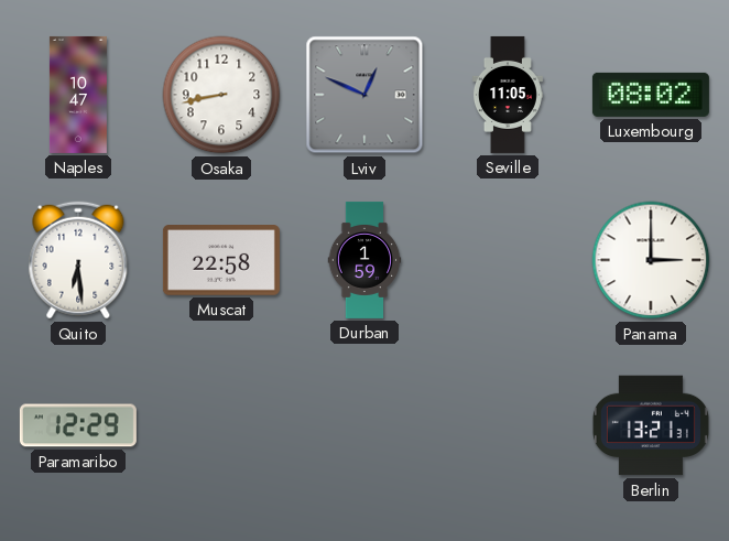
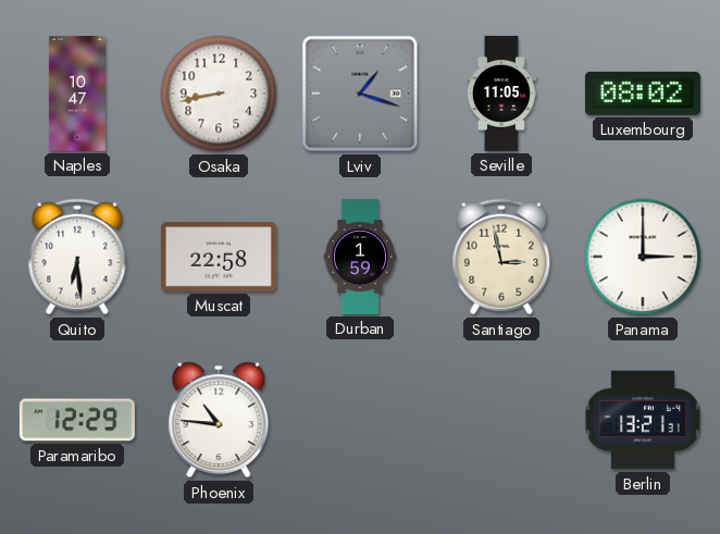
Lviv: 12:49 -> 1:18
Santiago: none -> 2:58
Phoenix: none -> 10:46
